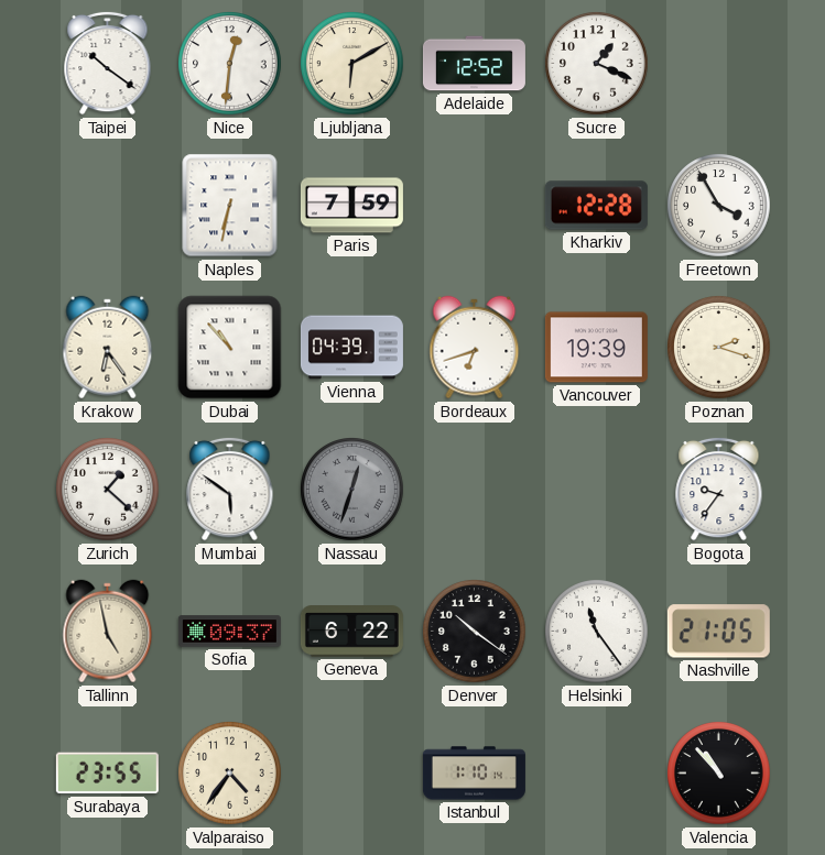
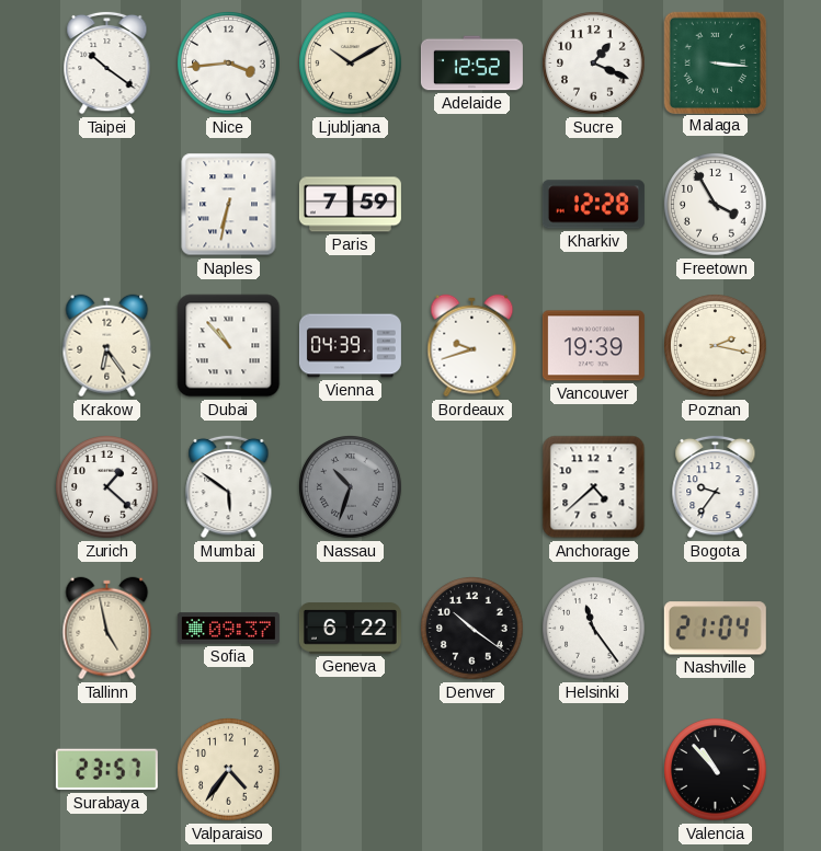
Nice: 12:31 -> 3:44
Ljubljana: 6:10 -> 10:10
Malaga: none -> 3:16
Bordeaux: 6:42 -> 9:42
Poznan: 2:18 -> 2:17
Nassau: 12:33 -> 10:33
Anchorage: none -> 4:38
Nashville: 21:05 -> 21:04
Surabaya: 23:55 -> 23:57
Istanbul: 1:10 -> none
